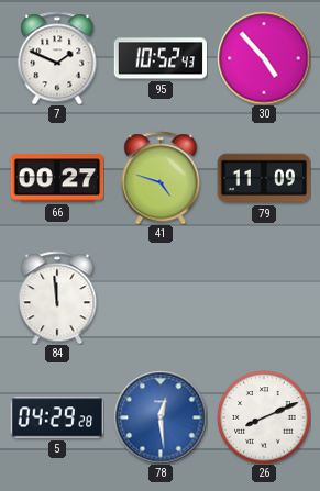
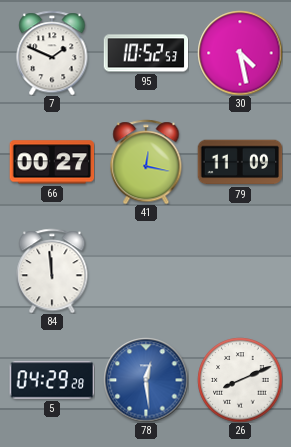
95: 10:52:43 -> 10:52:53
30: 4:53 -> 4:28
41: 4:48 -> 12:17
